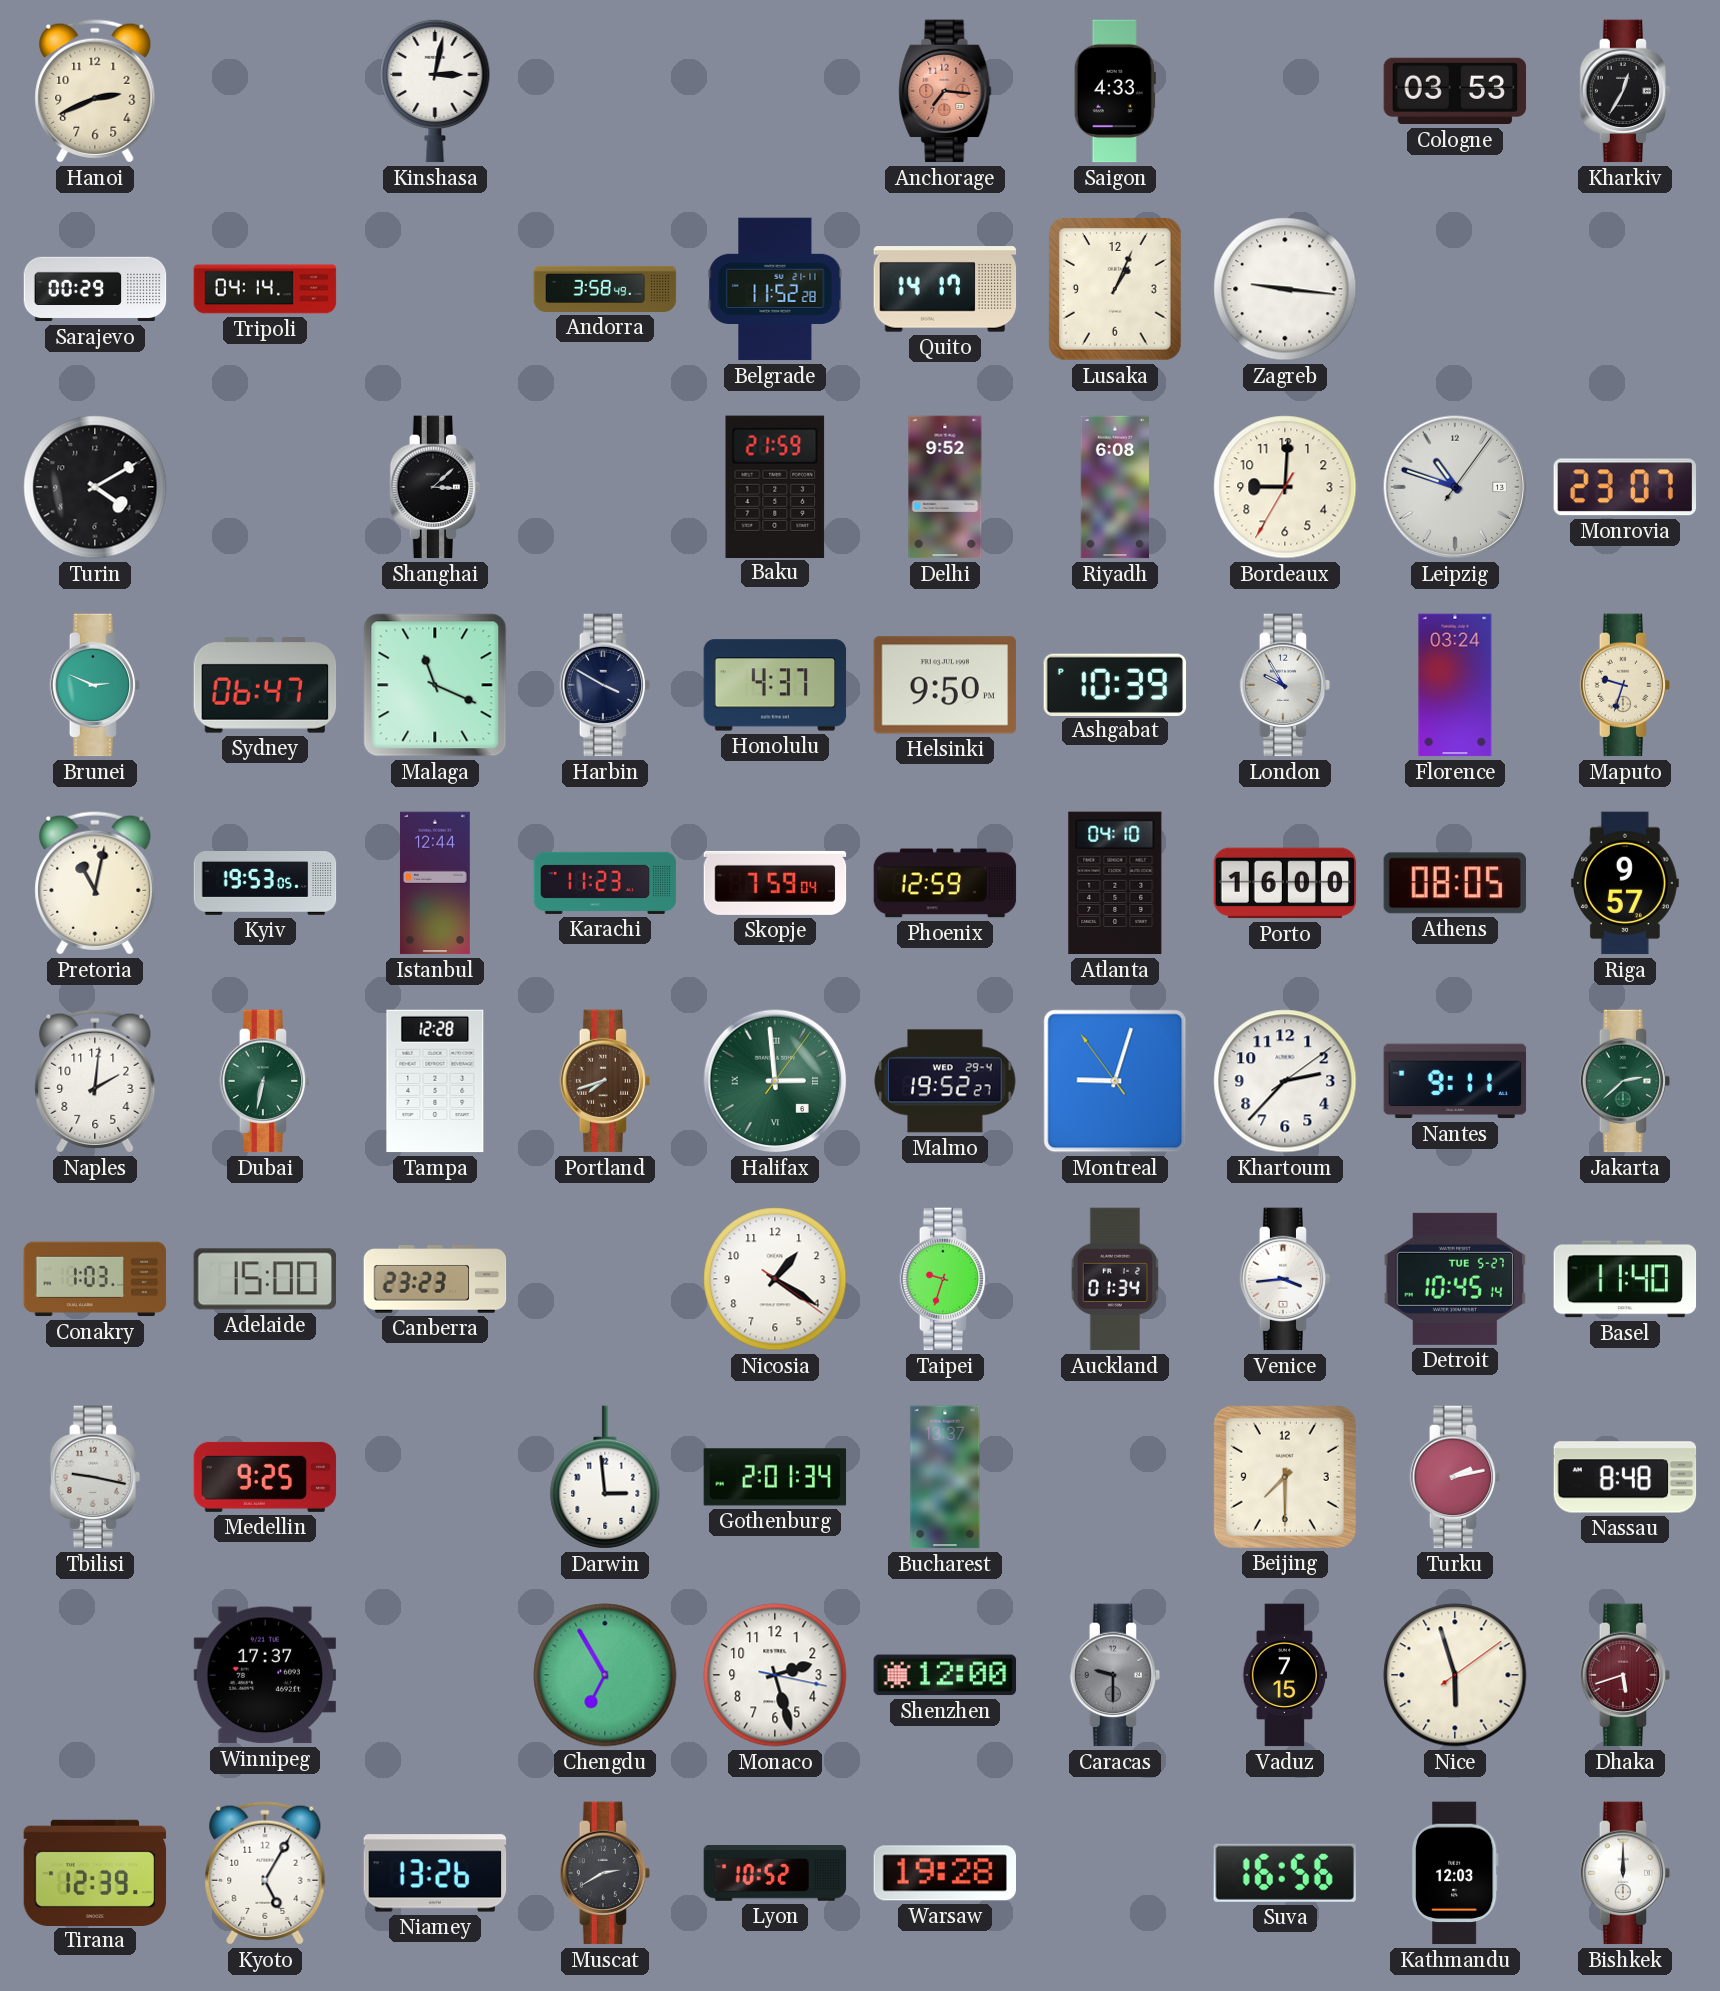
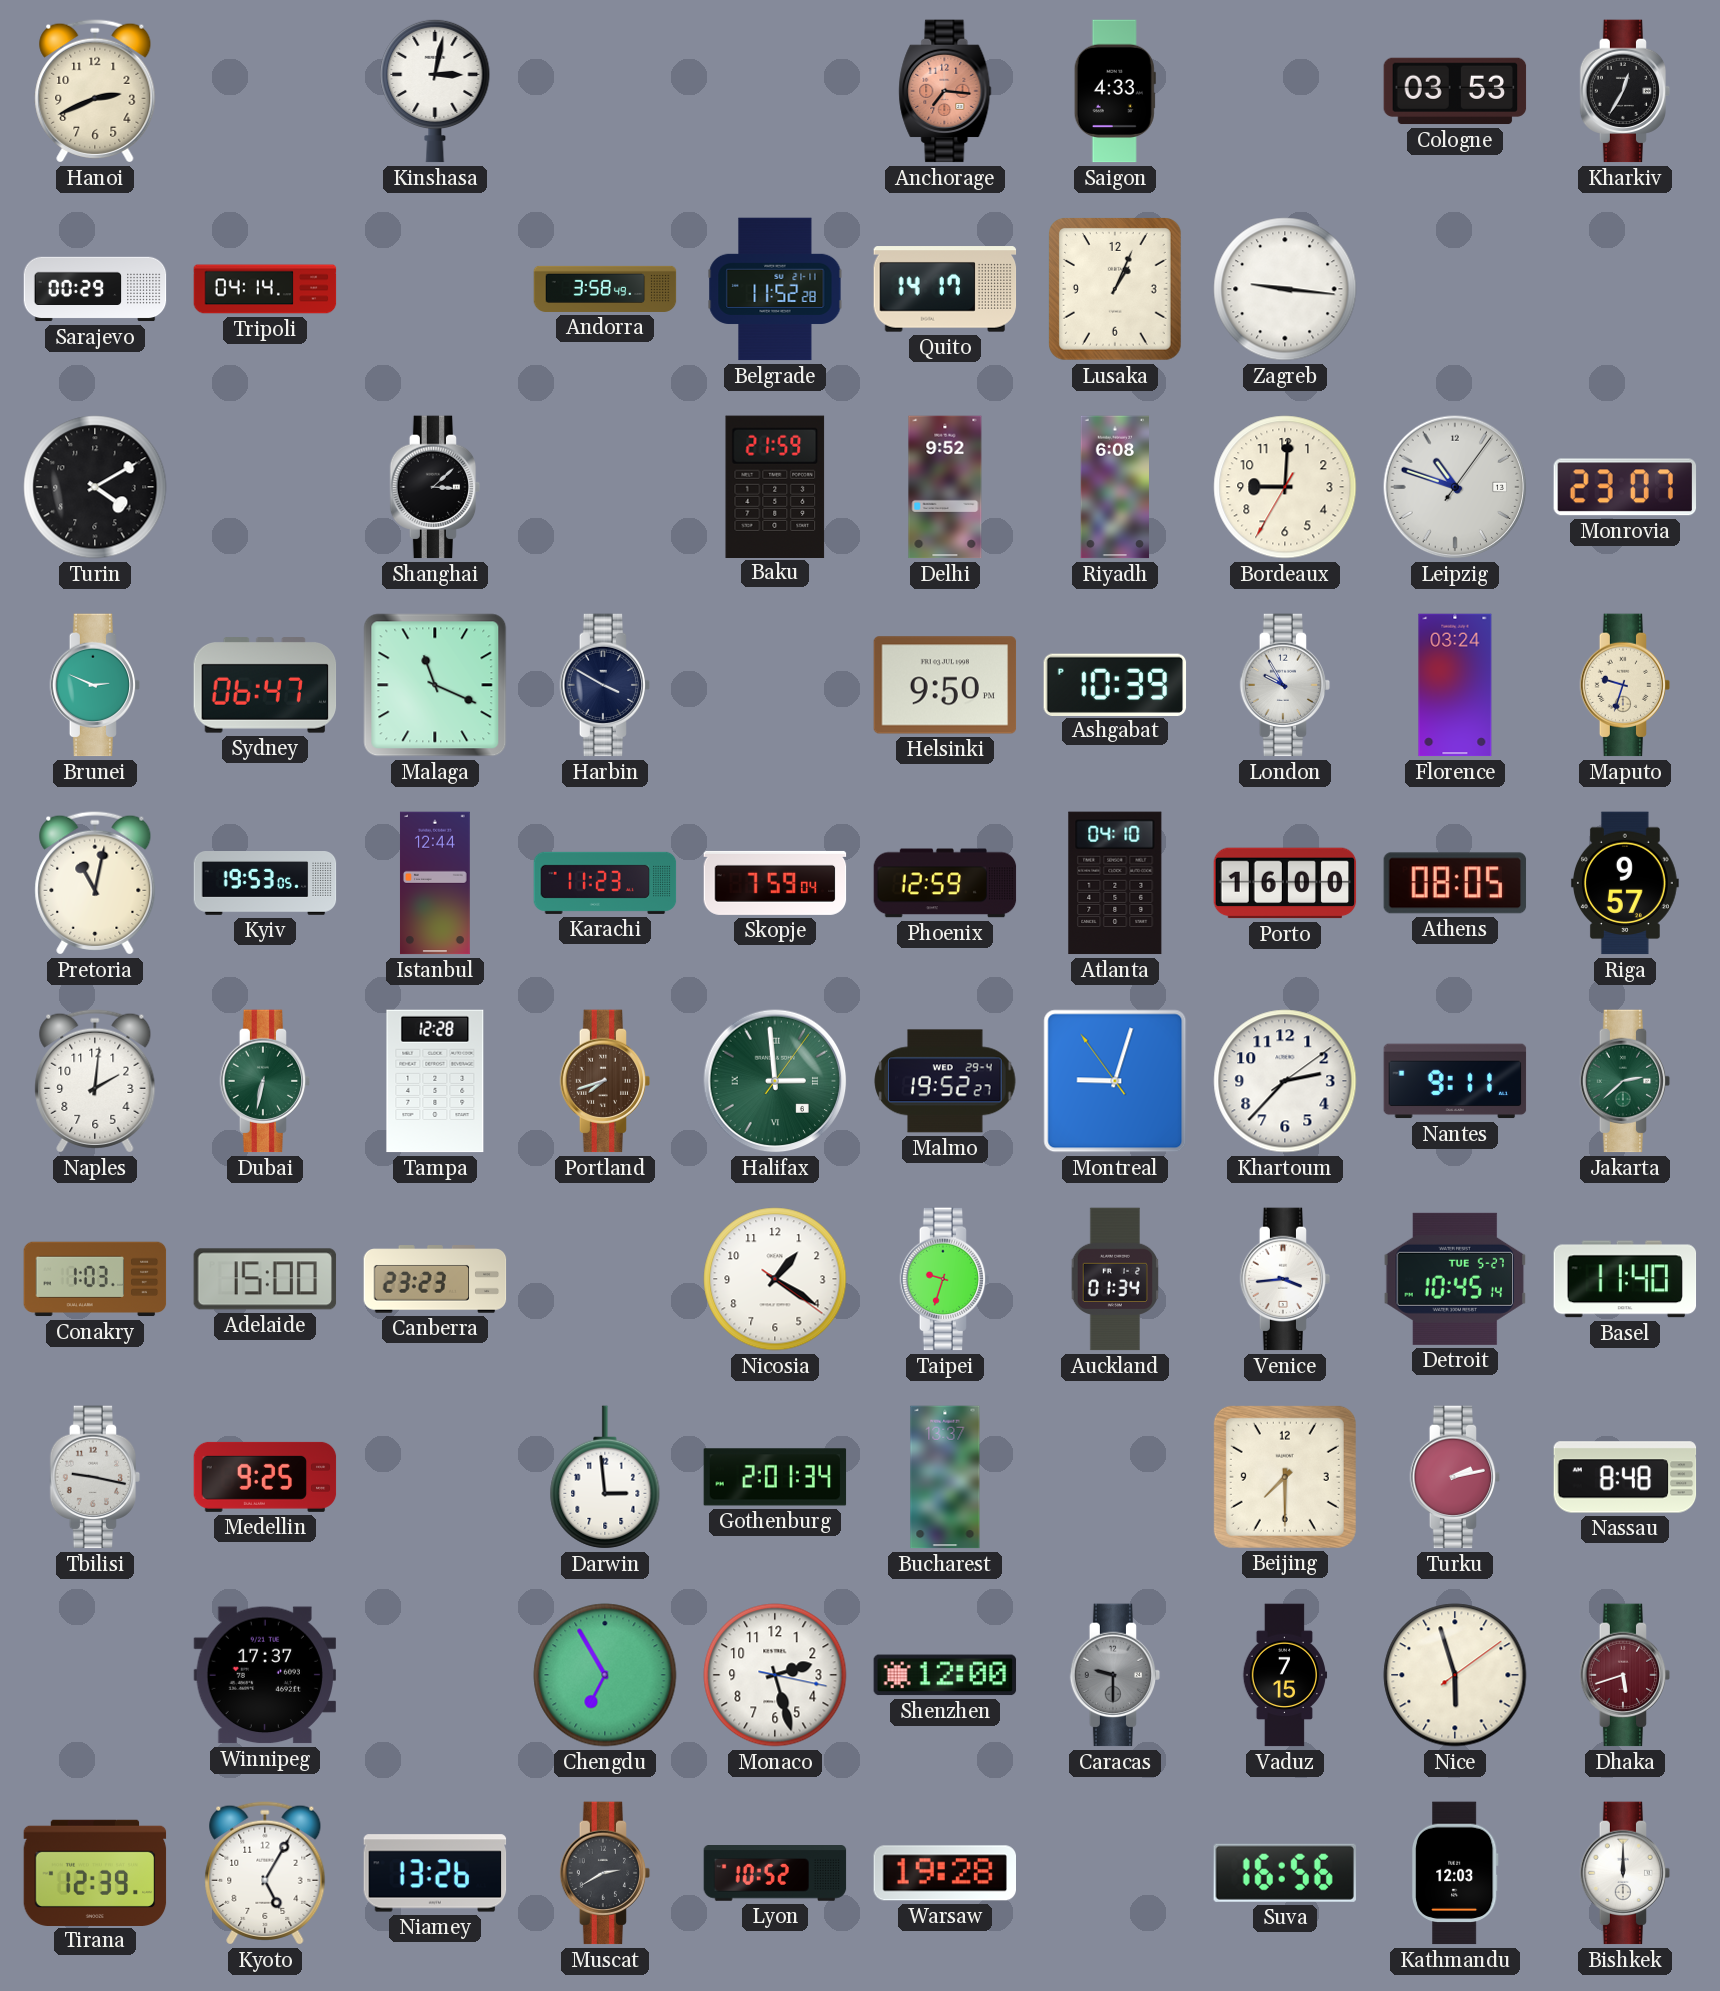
Honolulu: 4:37 -> none
